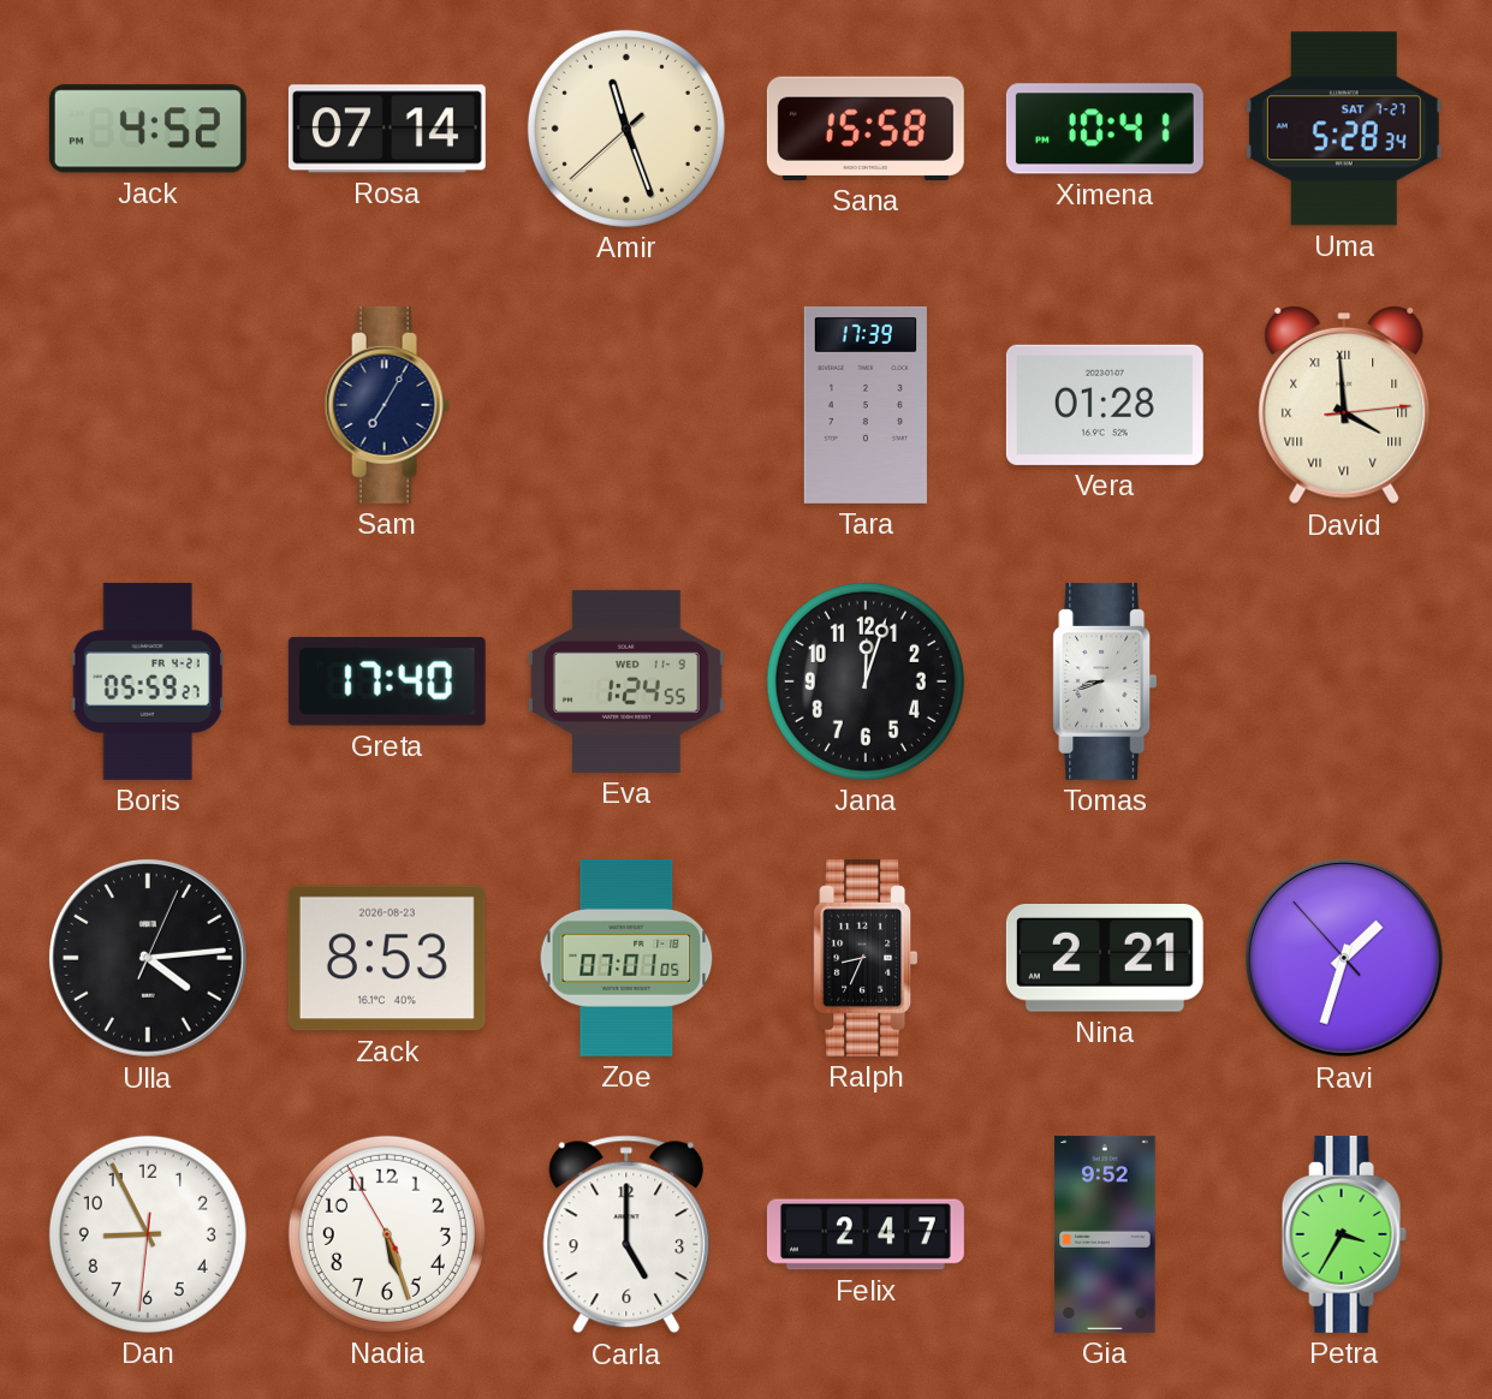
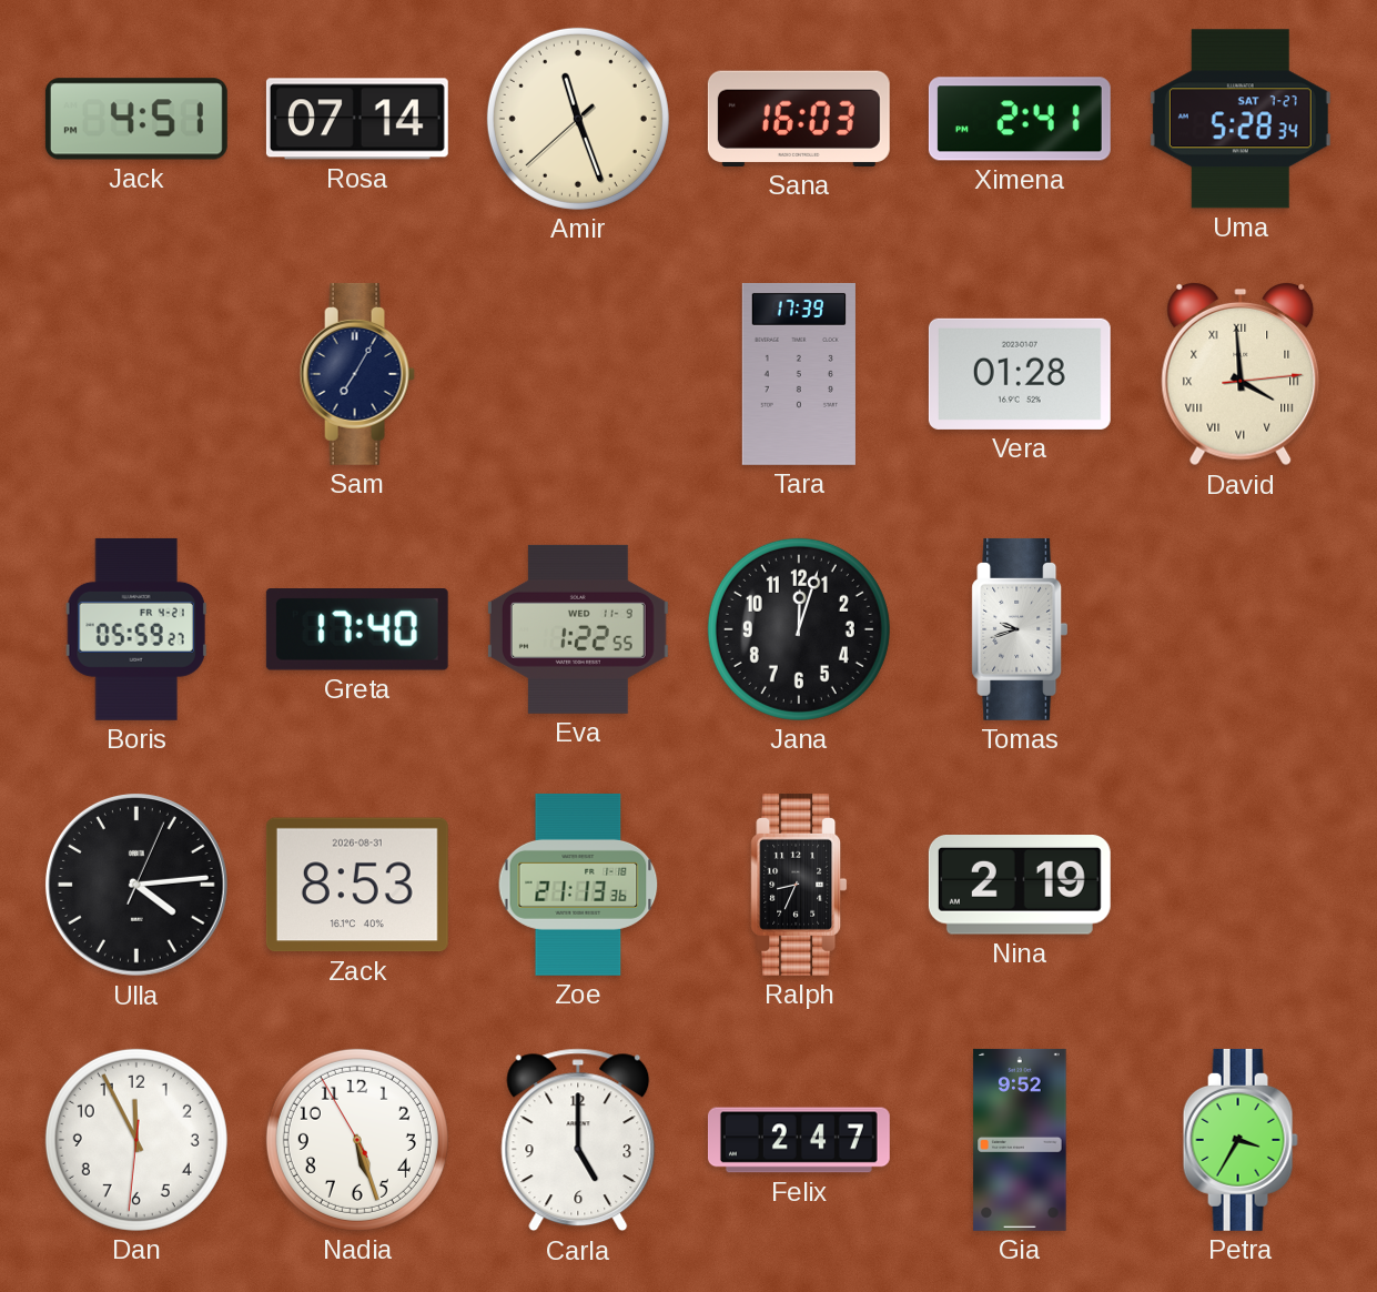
Jack: 4:52 -> 4:51
Sana: 15:58 -> 16:03
Ximena: 10:41 -> 2:41
Eva: 1:24 -> 1:22
Tomas: 8:42 -> 9:42
Zack date: 2026-08-23 -> 2026-08-31
Zoe: 07:01 -> 21:13
Nina: 2:21 -> 2:19
Ravi: 1:32 -> none
Dan: 8:55 -> 11:55
